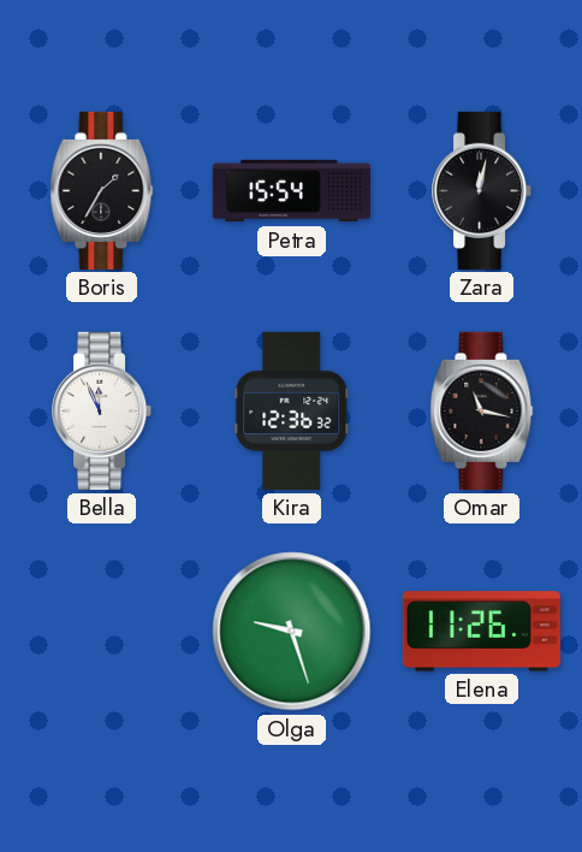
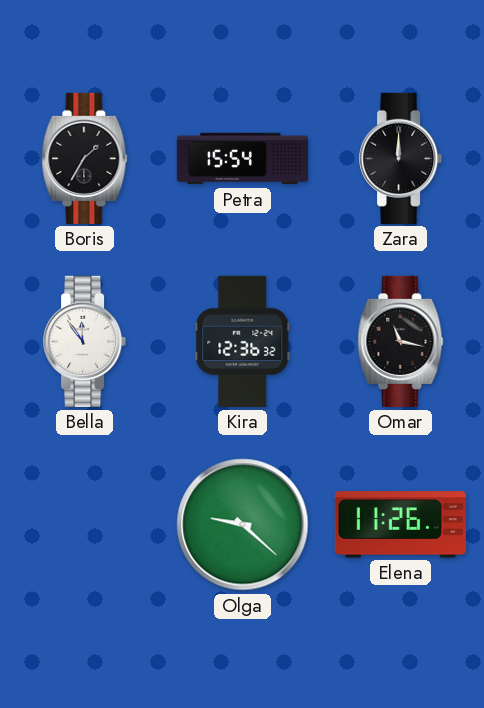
Zara: 12:02 -> 12:00
Bella: 11:56 -> 11:54
Olga: 9:27 -> 9:22
